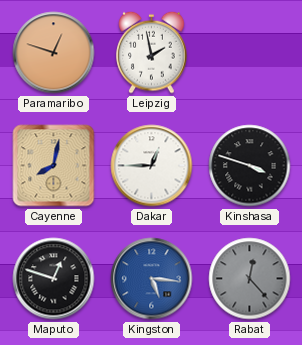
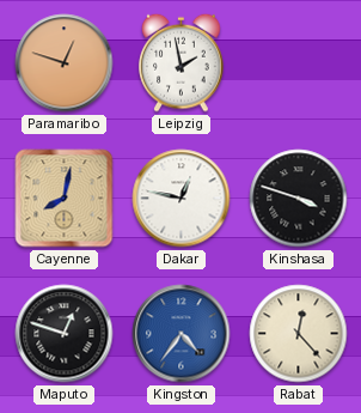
Dakar: 12:45 -> 12:47
Kingston: 5:16 -> 4:36
Rabat dial: grey -> cream
